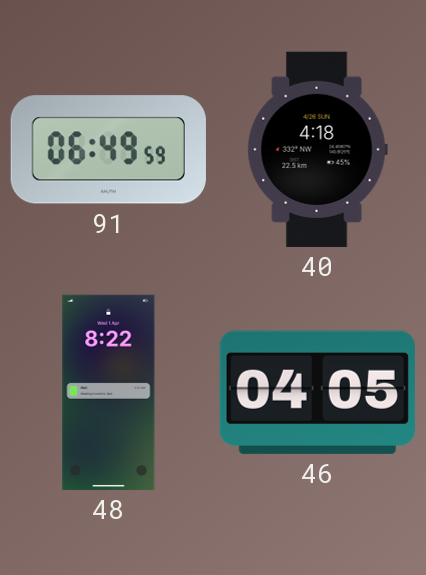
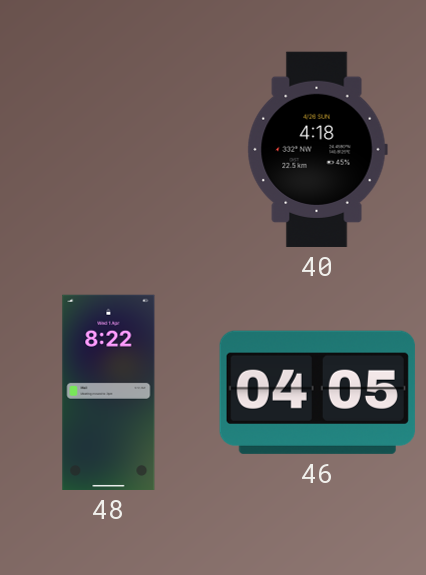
91: 06:49 -> none
